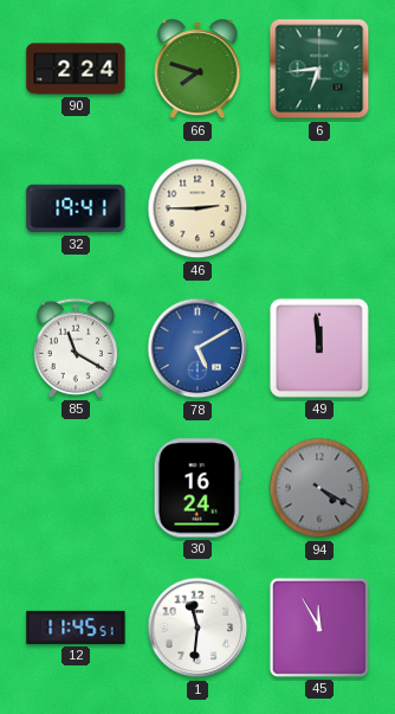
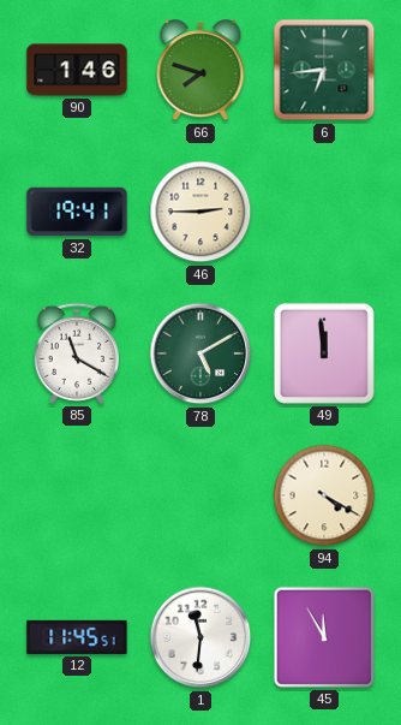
90: 2:24 -> 1:46
78 dial: blue -> green
30: 16:24 -> none
94 dial: grey -> cream
